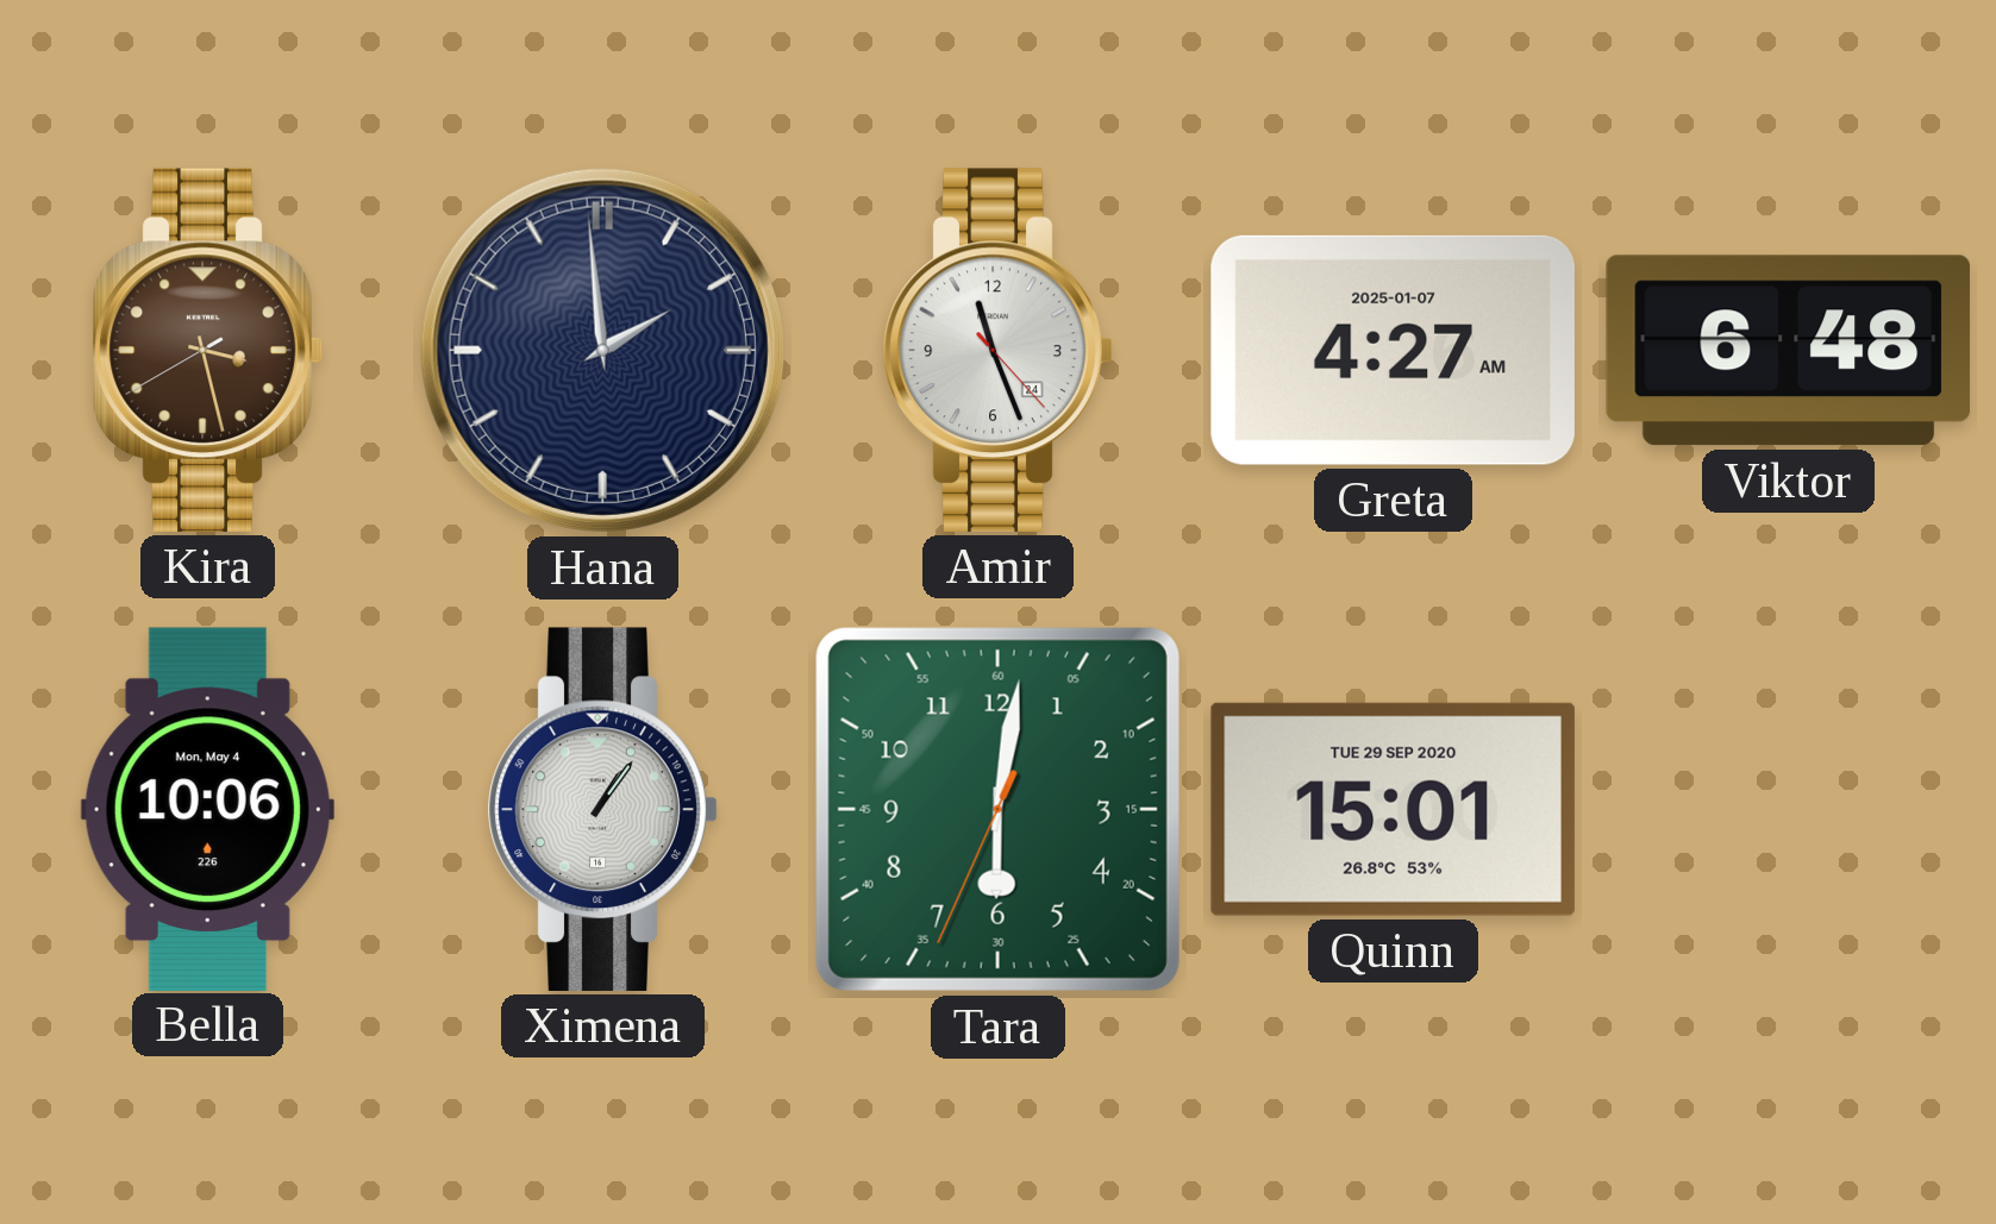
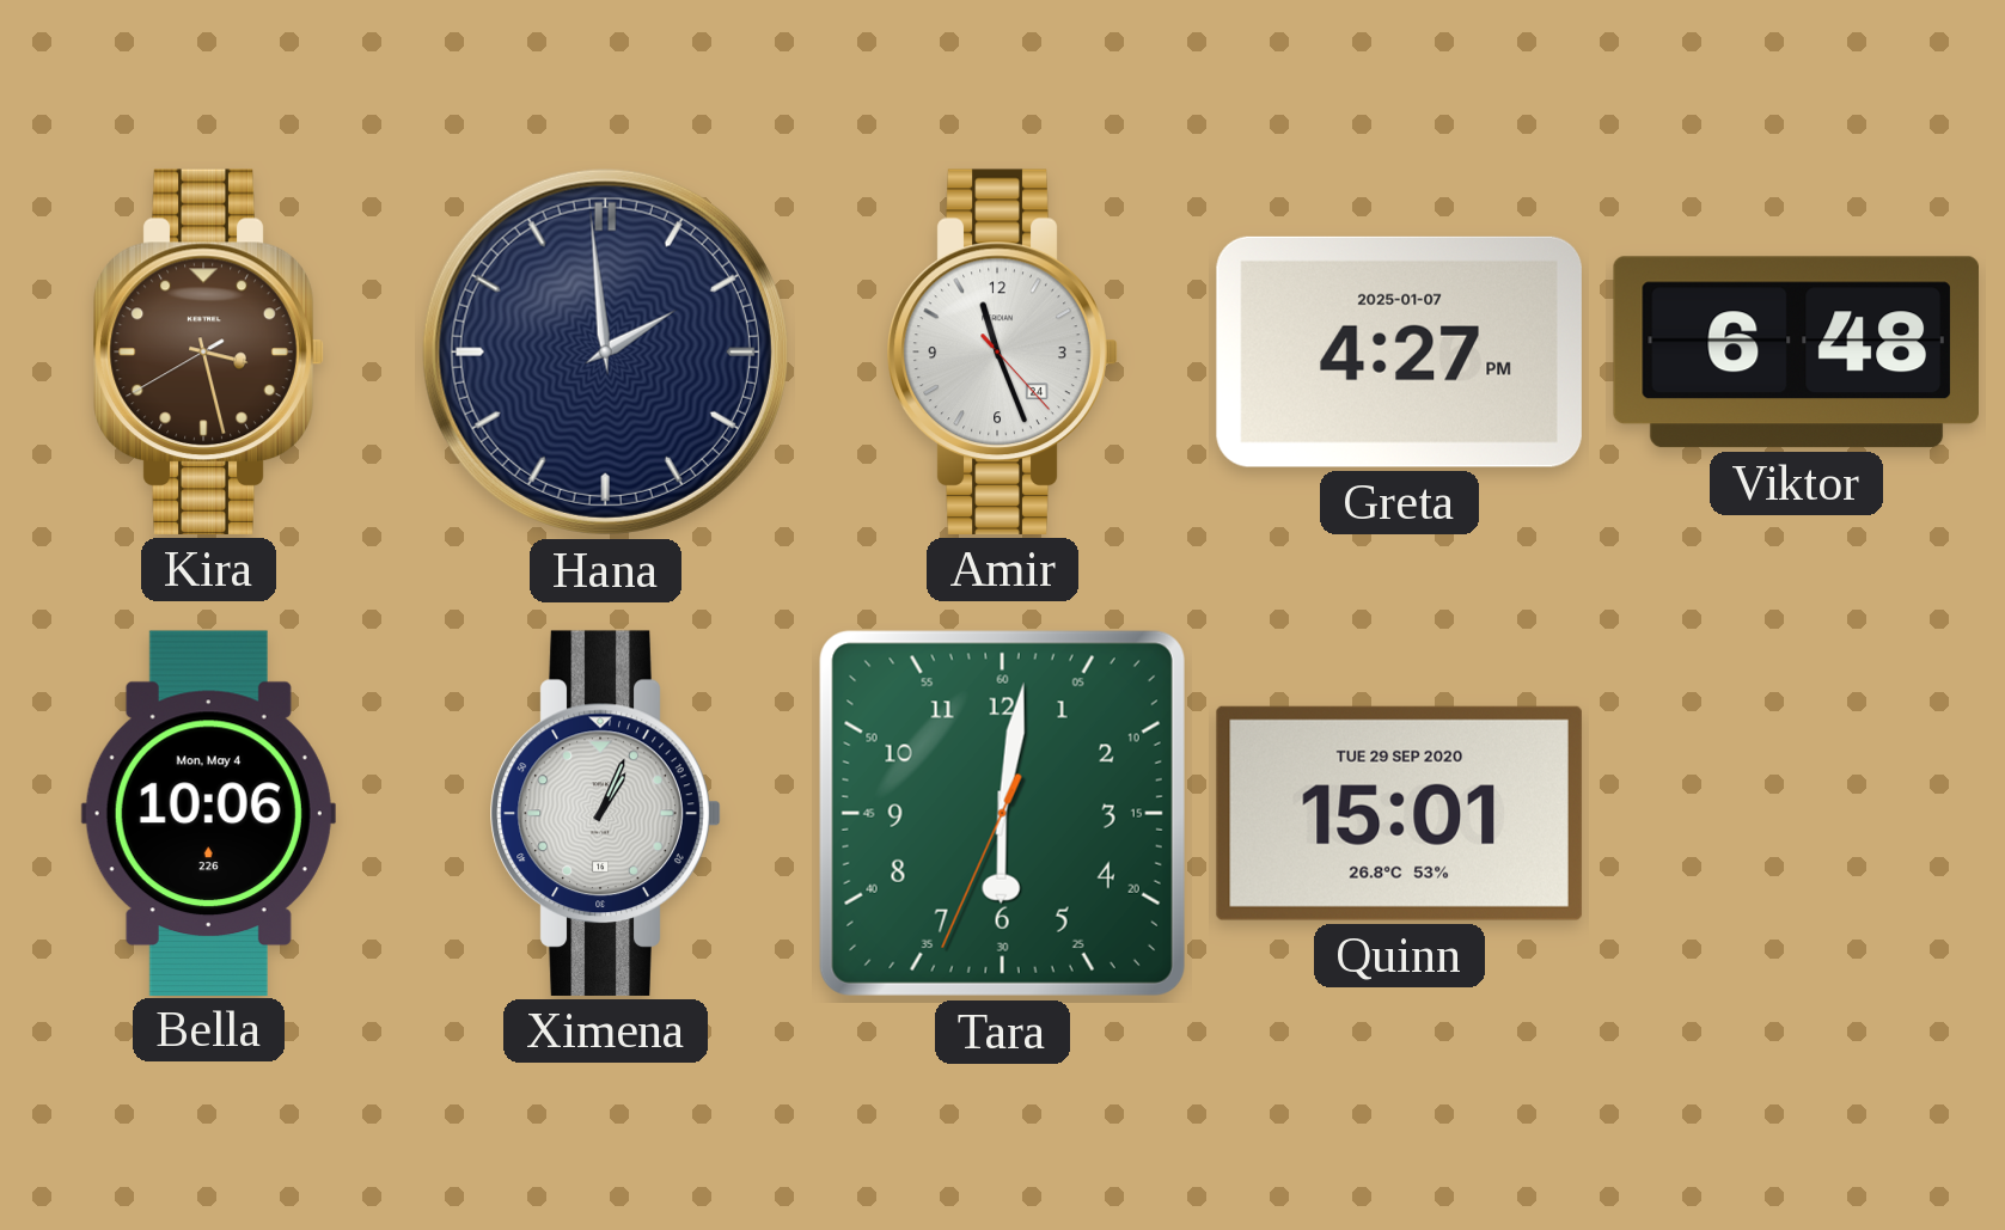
Greta: 4:27 AM -> 4:27 PM
Ximena: 1:06 -> 1:04
